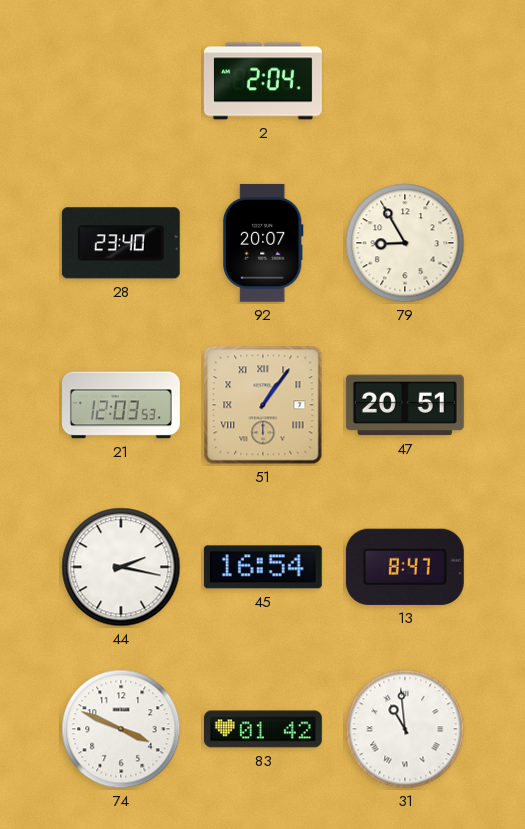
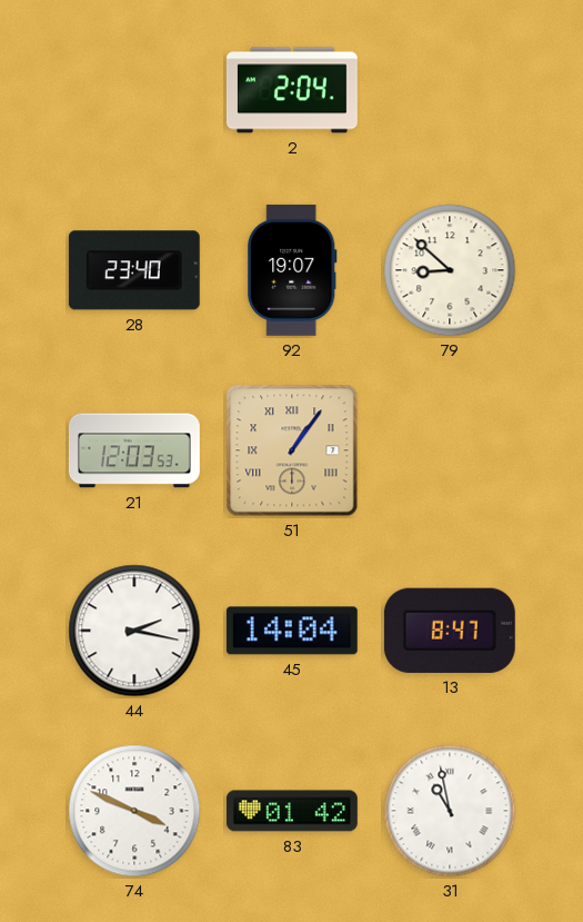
92: 20:07 -> 19:07
79: 8:55 -> 8:52
47: 20:51 -> none
45: 16:54 -> 14:04
31: 10:59 -> 10:58
